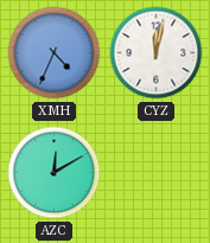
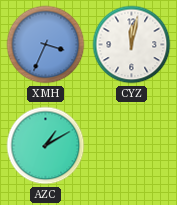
XMH: 4:34 -> 3:34
AZC: 12:10 -> 1:10
